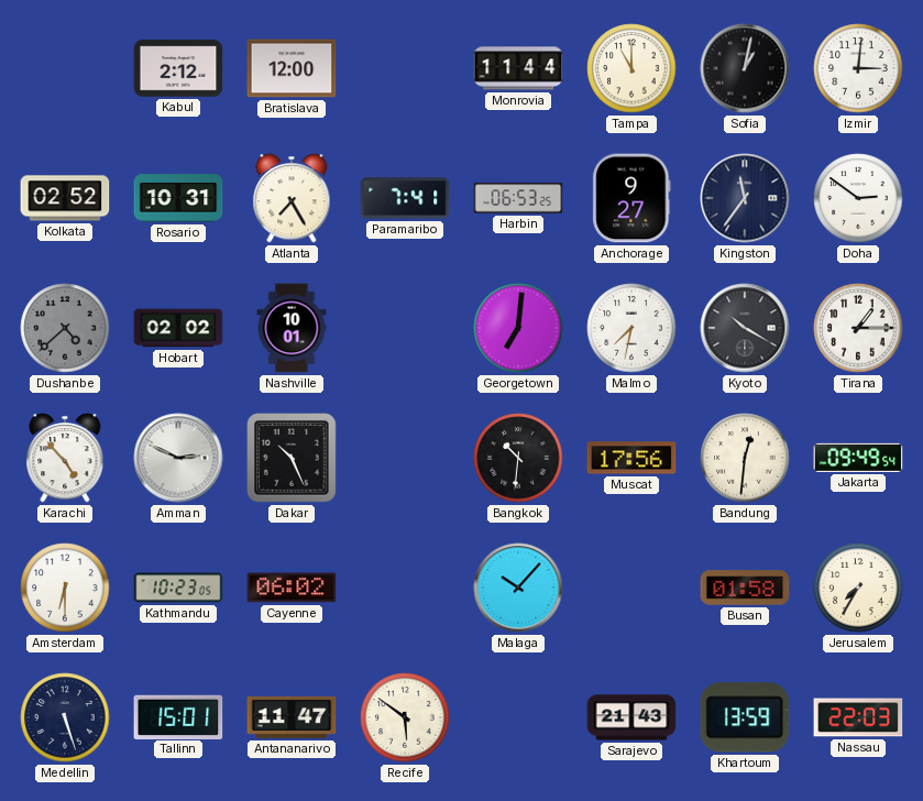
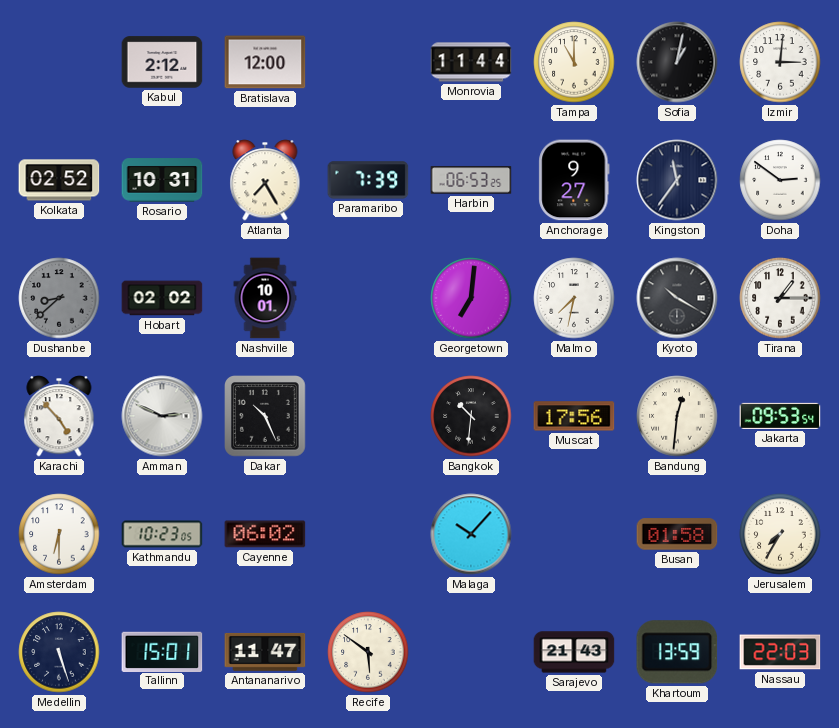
Paramaribo: 7:41 -> 7:39
Dushanbe: 4:38 -> 8:38
Jakarta: 09:49 -> 09:53
